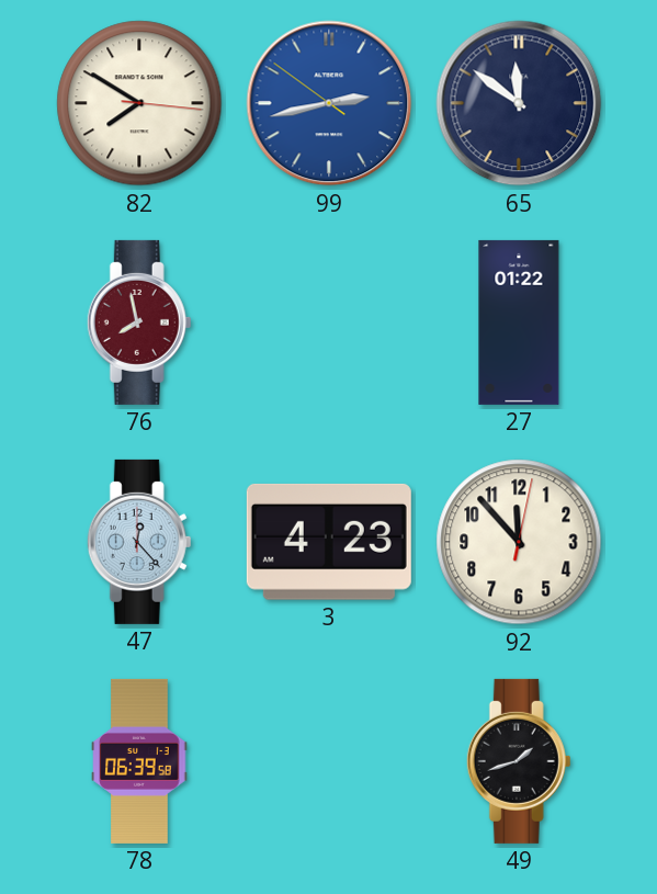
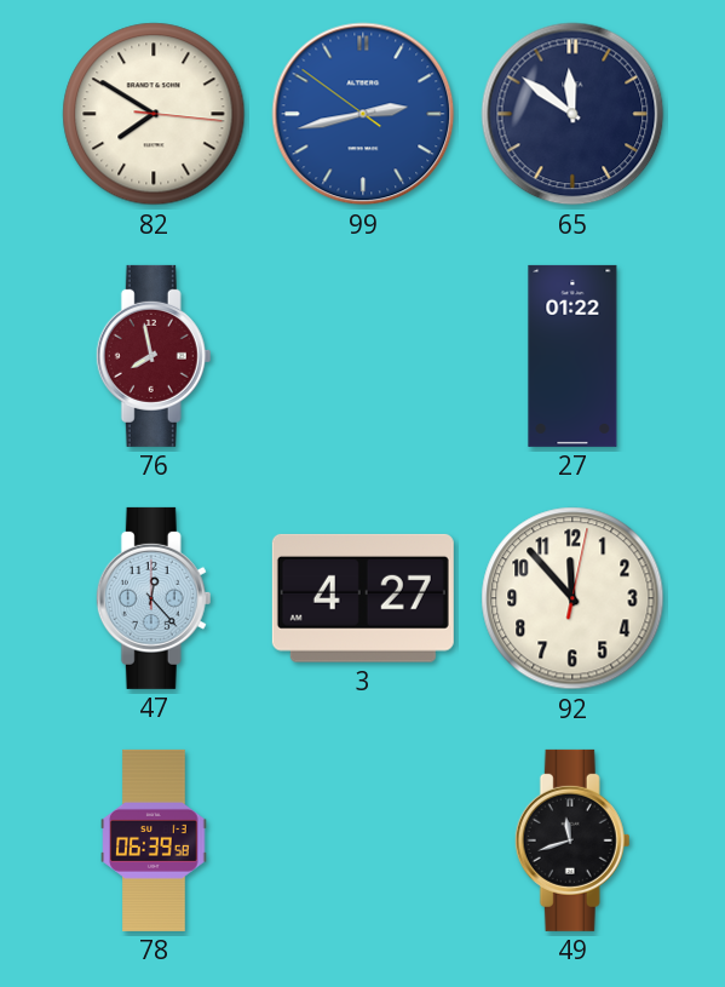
3: 4:23 -> 4:27
49: 1:42 -> 11:42
